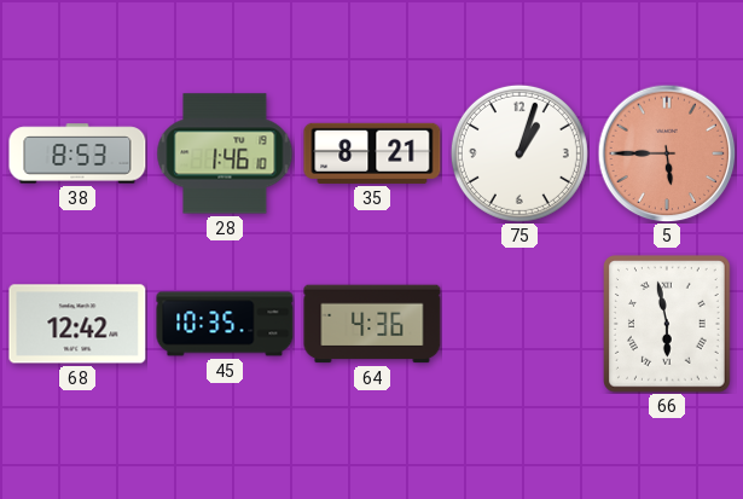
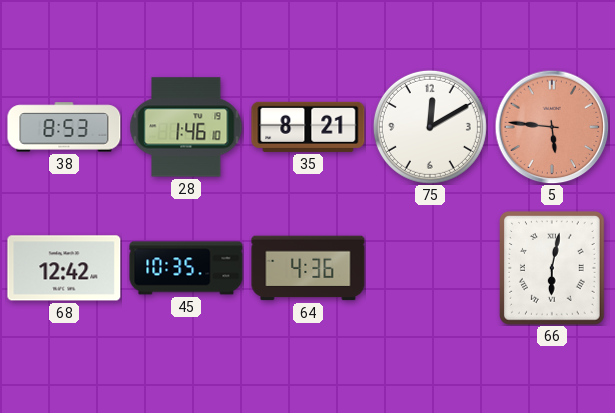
75: 1:03 -> 12:10
5: 5:45 -> 5:46
66: 5:58 -> 6:02
